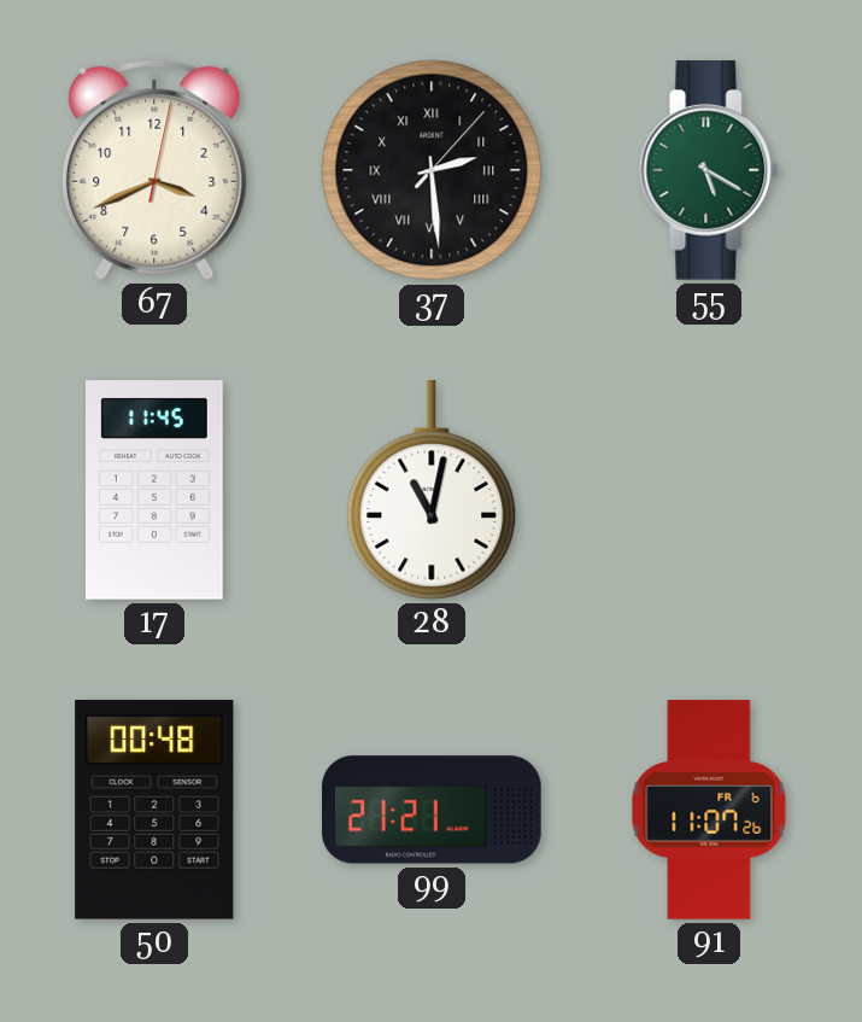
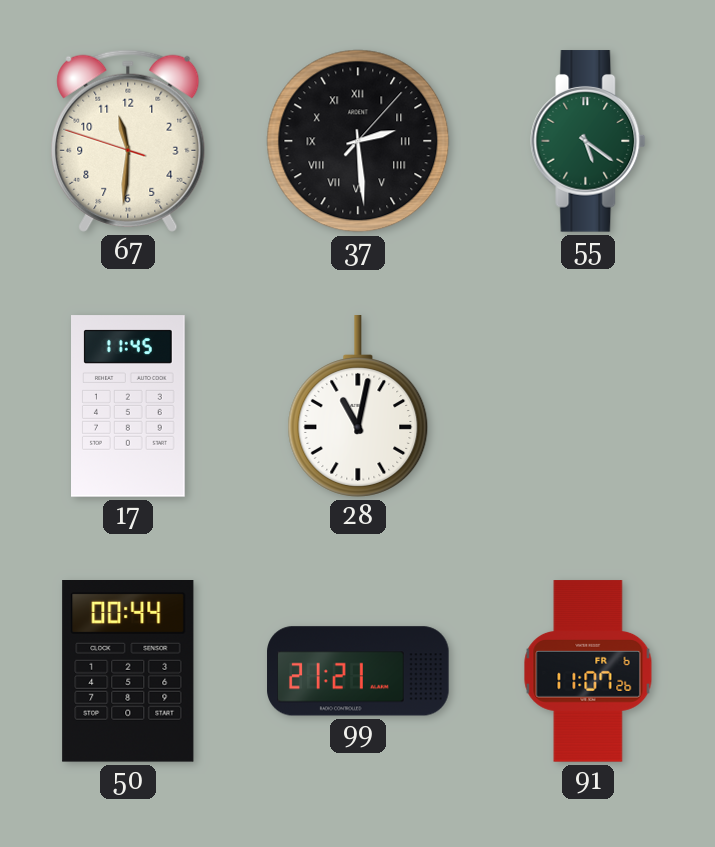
67: 3:41 -> 11:30
55: 5:20 -> 5:21
50: 00:48 -> 00:44
